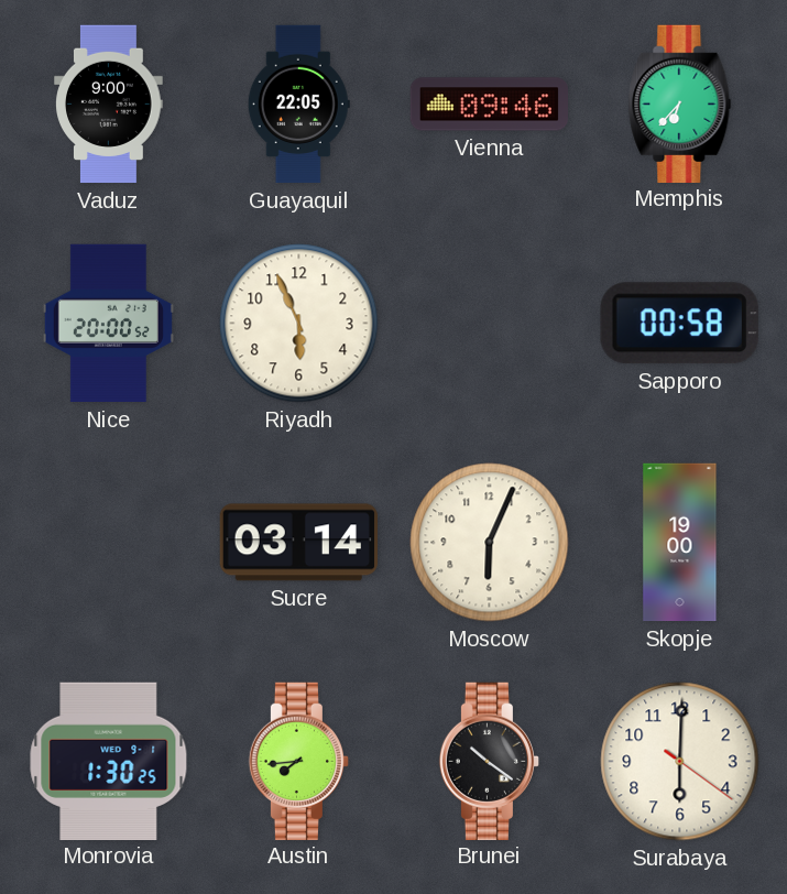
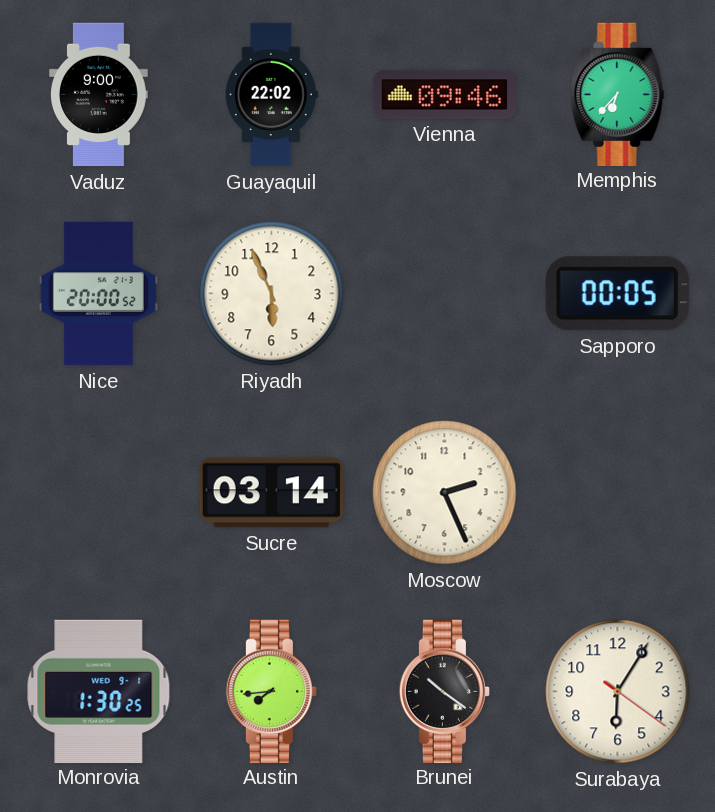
Guayaquil: 22:05 -> 22:02
Sapporo: 00:58 -> 00:05
Moscow: 6:04 -> 2:26
Skopje: 19:00 -> none
Surabaya: 6:00 -> 6:05
